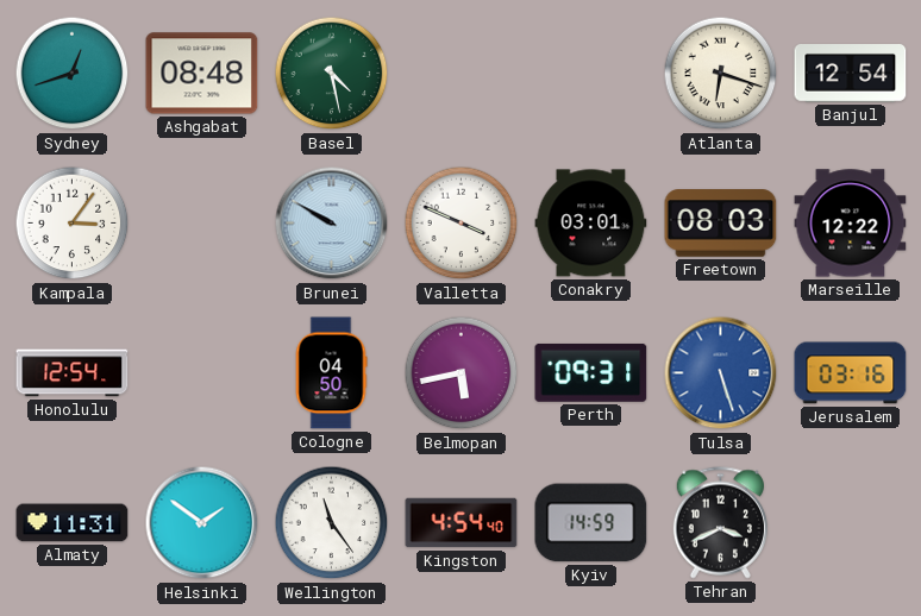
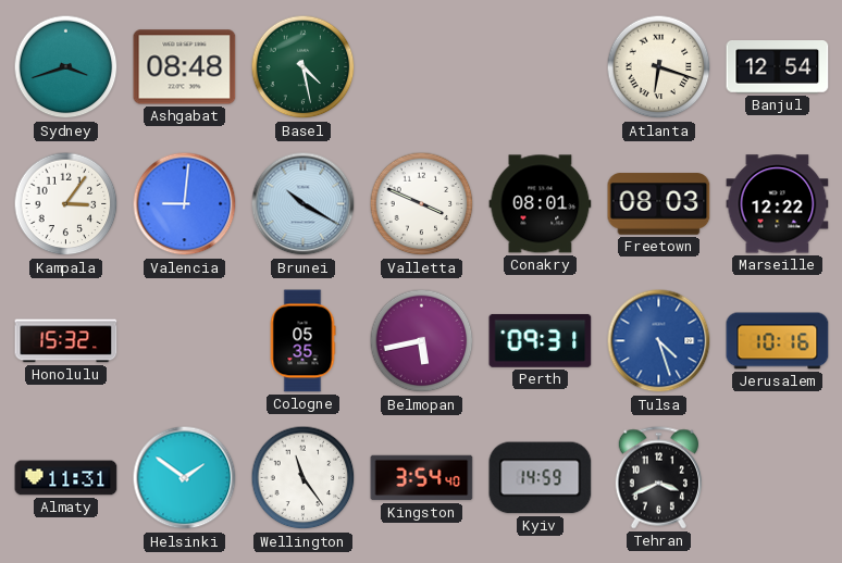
Sydney: 12:42 -> 3:42
Valencia: none -> 9:01
Brunei: 9:50 -> 10:20
Conakry: 03:01 -> 08:01
Honolulu: 12:54 -> 15:32
Cologne: 04:50 -> 05:35
Tulsa: 5:27 -> 4:27
Jerusalem: 03:16 -> 10:16
Kingston: 4:54 -> 3:54
